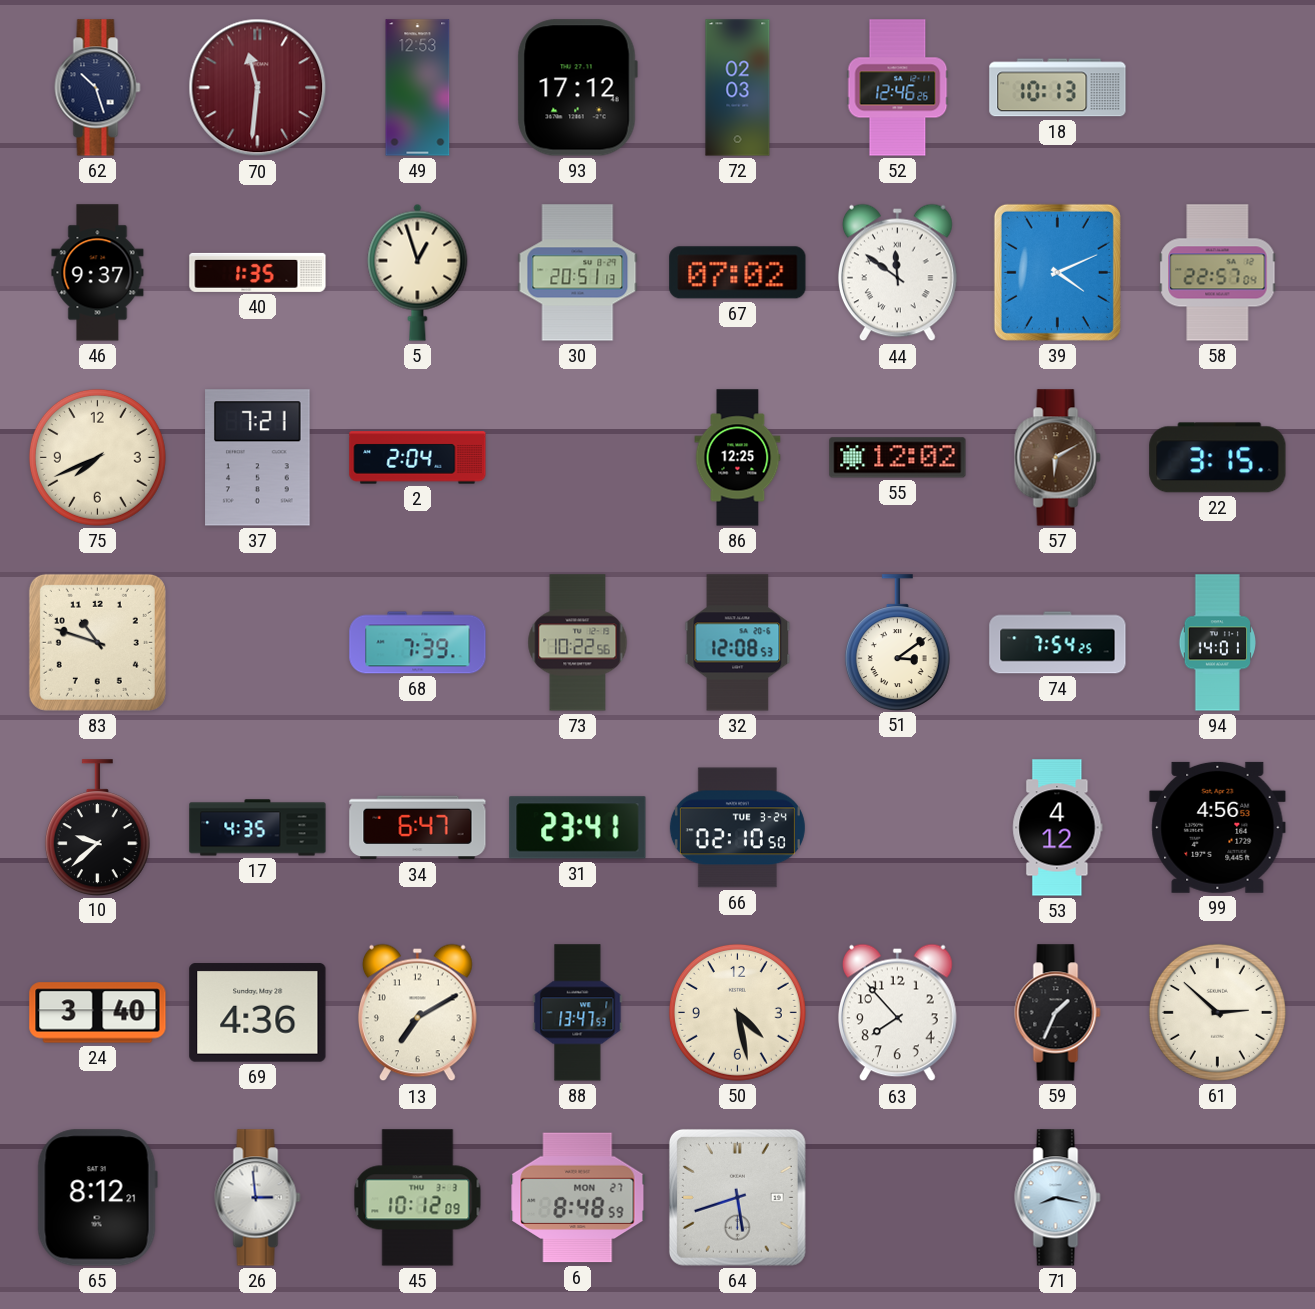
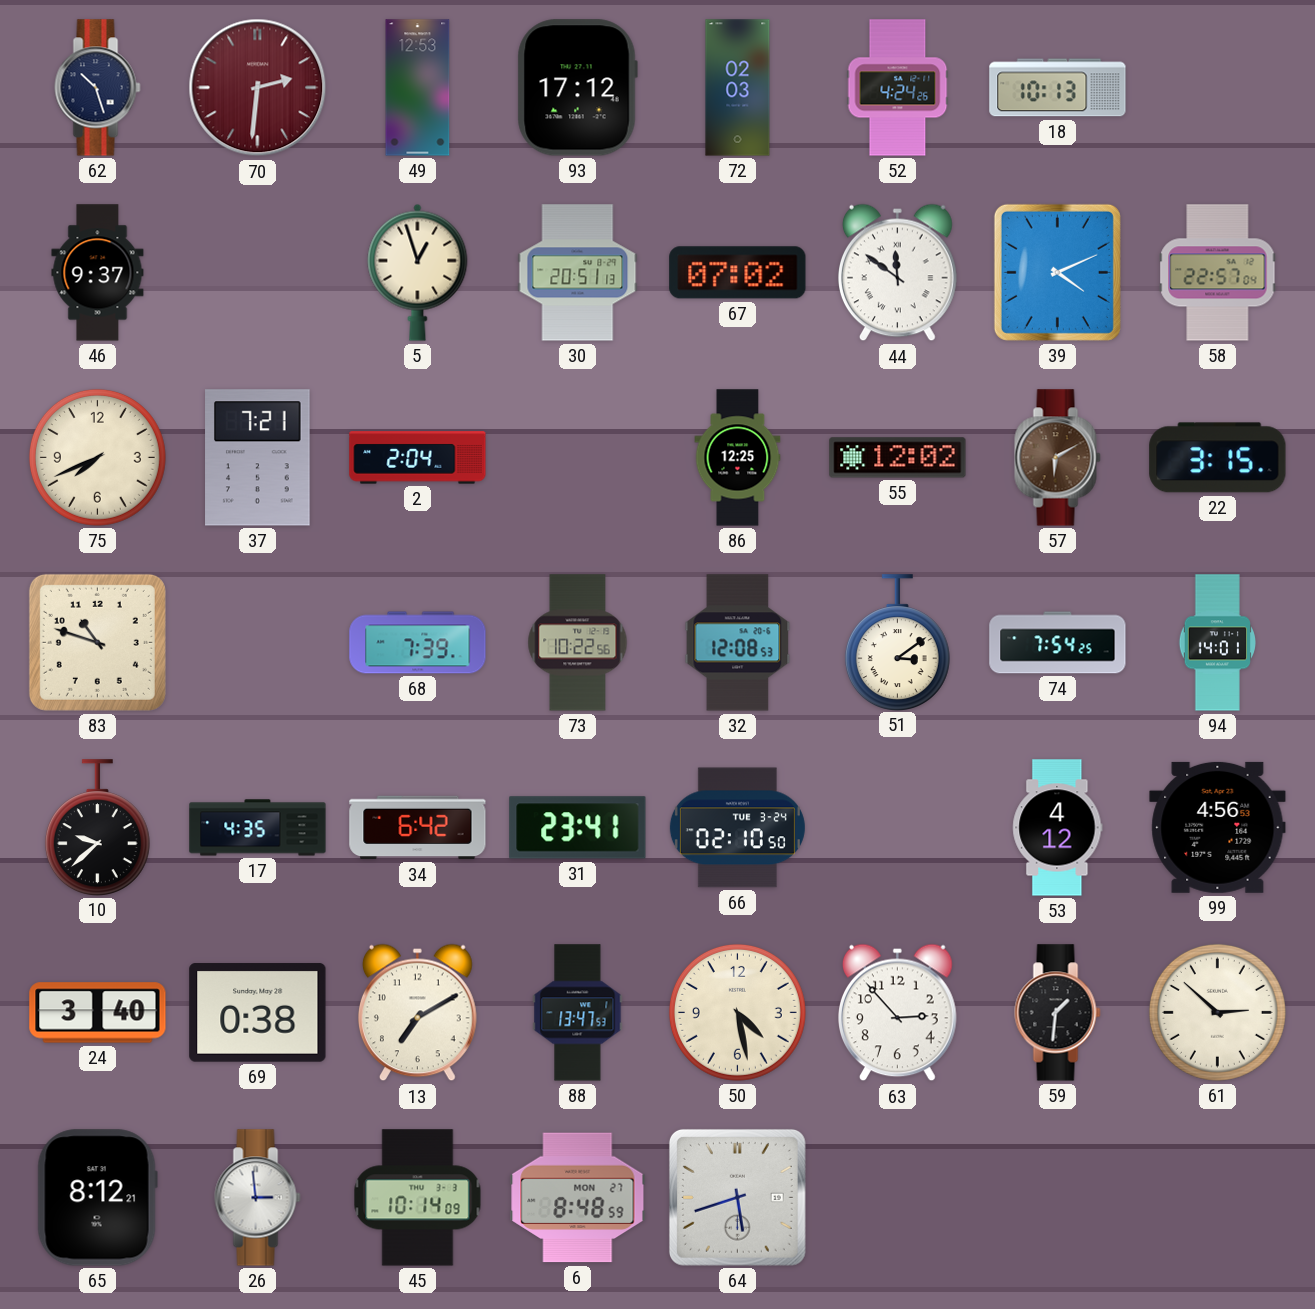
70: 11:31 -> 2:31
52: 12:46 -> 4:24
40: 1:35 -> none
34: 6:47 -> 6:42
69: 4:36 -> 0:38
63: 7:53 -> 2:53
59: 1:34 -> 1:31
45: 10:12 -> 10:14
71: 8:17 -> none
